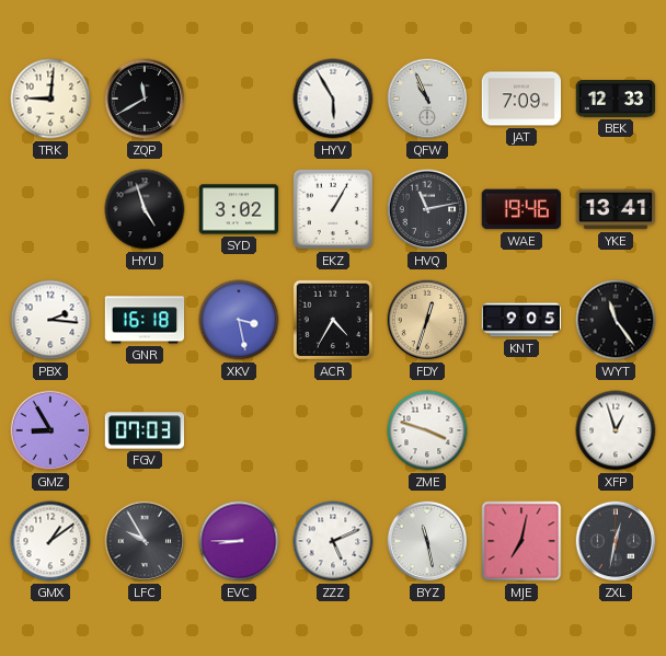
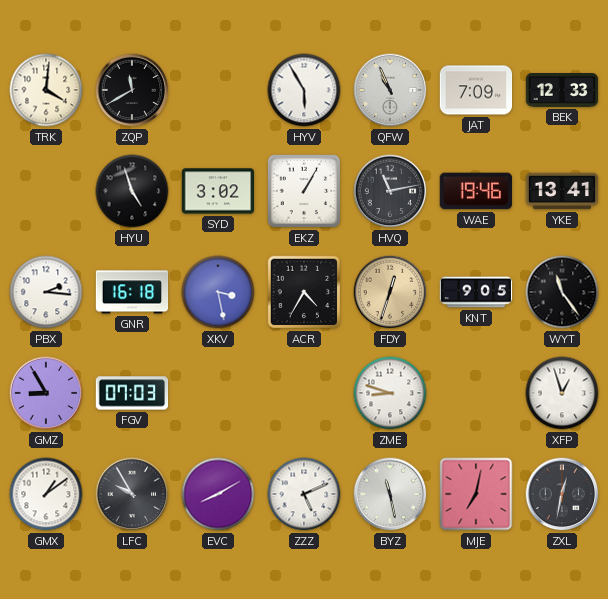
TRK: 9:01 -> 4:01
ZME: 3:48 -> 8:48
EVC: 8:45 -> 8:10
